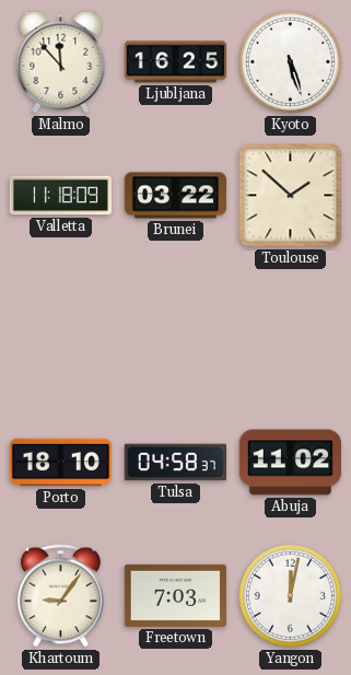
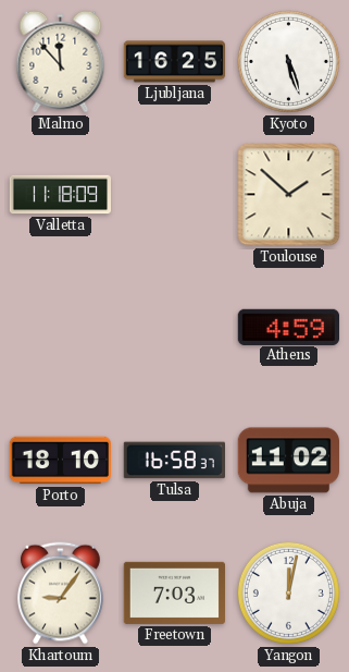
Brunei: 03:22 -> none
Athens: none -> 4:59
Tulsa: 04:58 -> 16:58
